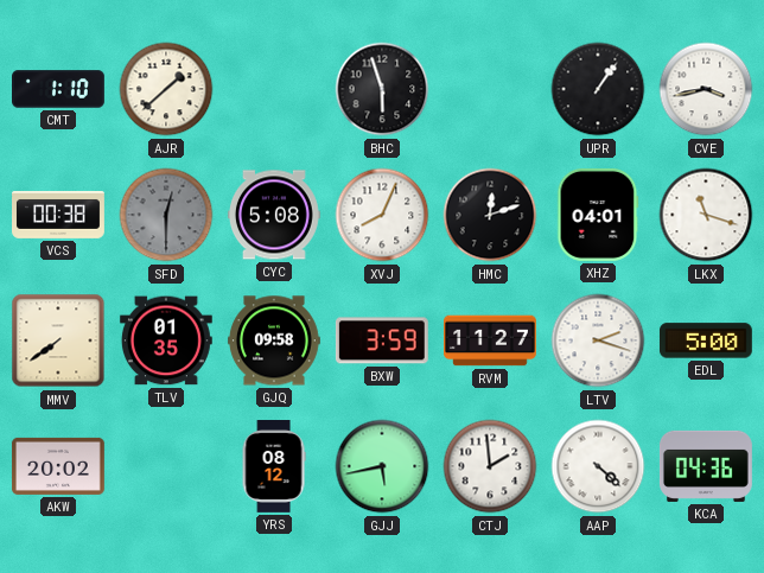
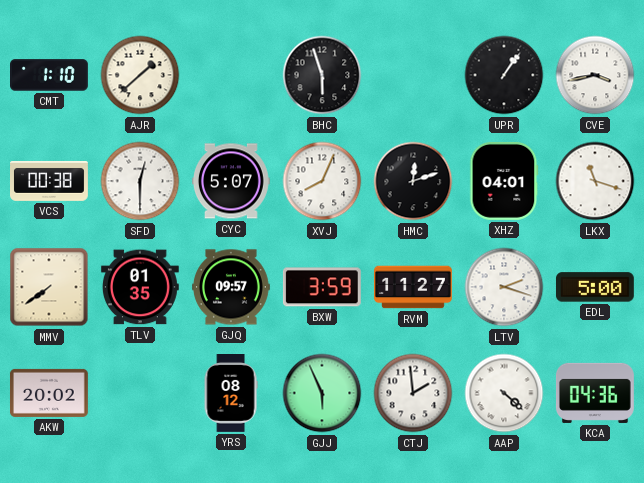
SFD dial: grey -> white
CYC: 5:08 -> 5:07
GJQ: 09:58 -> 09:57
GJJ: 5:43 -> 5:56
